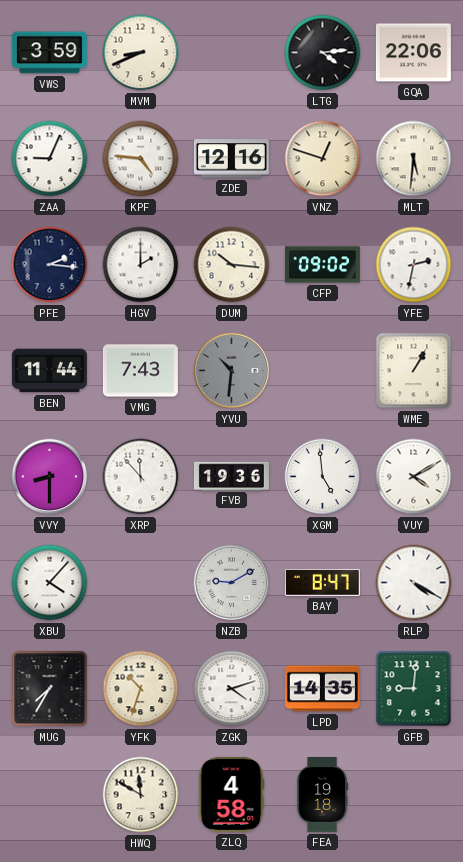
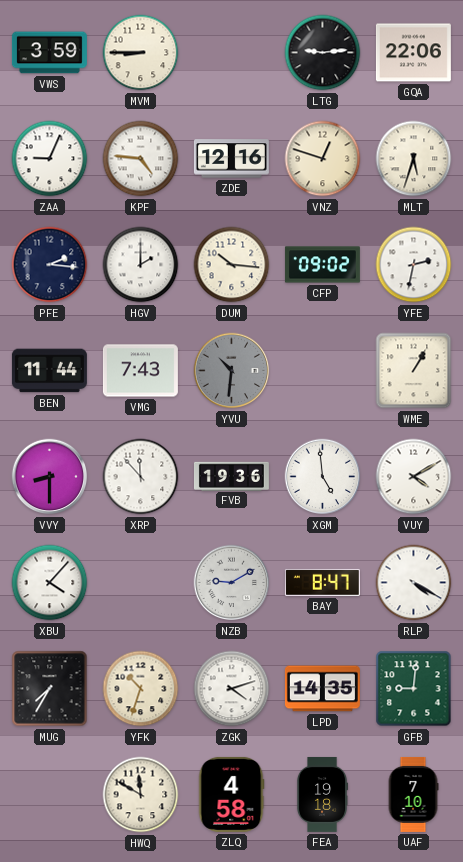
MVM: 8:41 -> 8:45
LTG: 4:14 -> 9:14
MLT: 5:31 -> 5:33
UAF: none -> 7:10
